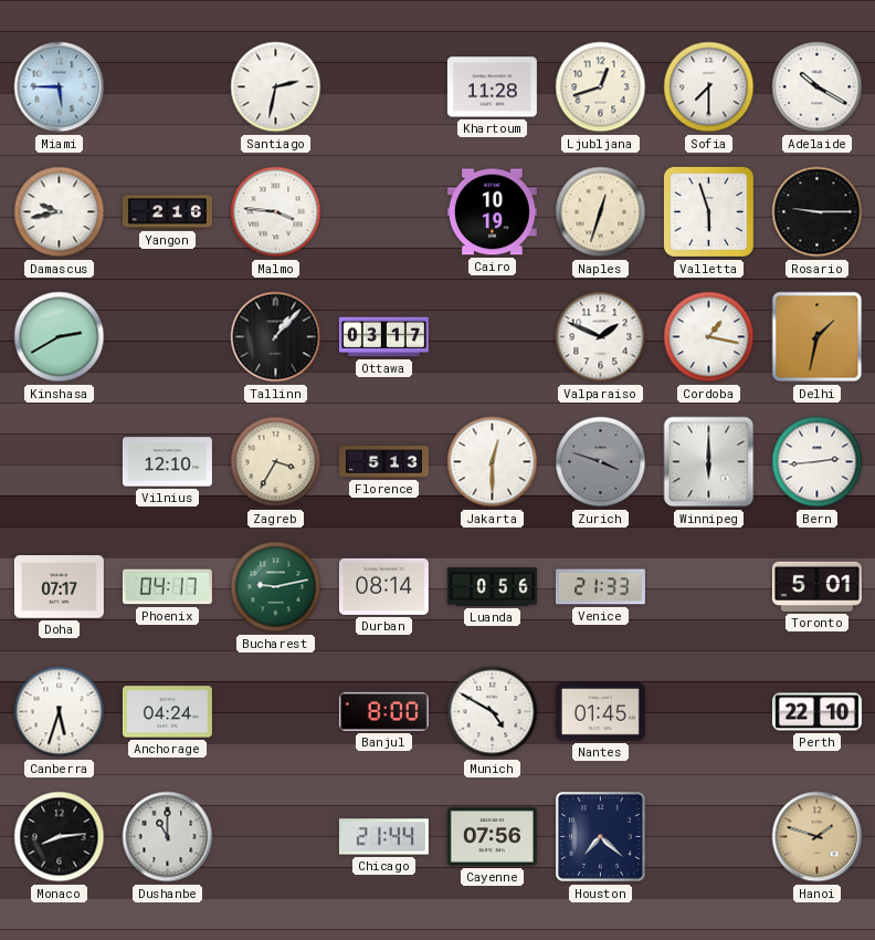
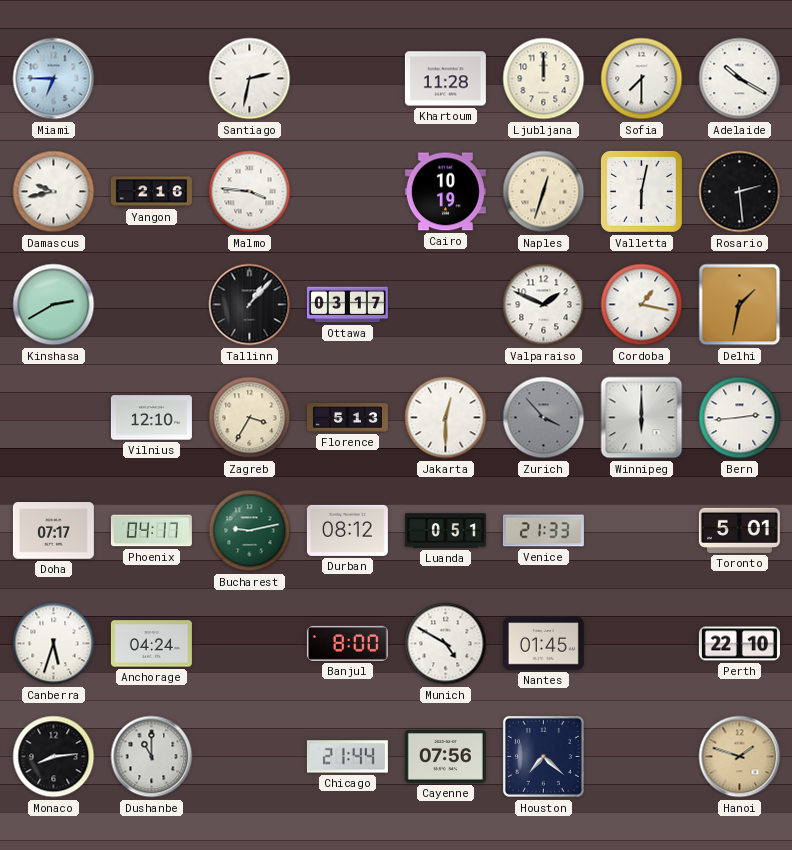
Miami: 5:45 -> 6:45
Ljubljana: 12:42 -> 12:00
Valletta: 5:57 -> 6:02
Rosario: 9:15 -> 2:29
Zurich: 3:48 -> 3:53
Durban: 08:14 -> 08:12
Luanda: 0:56 -> 0:51
